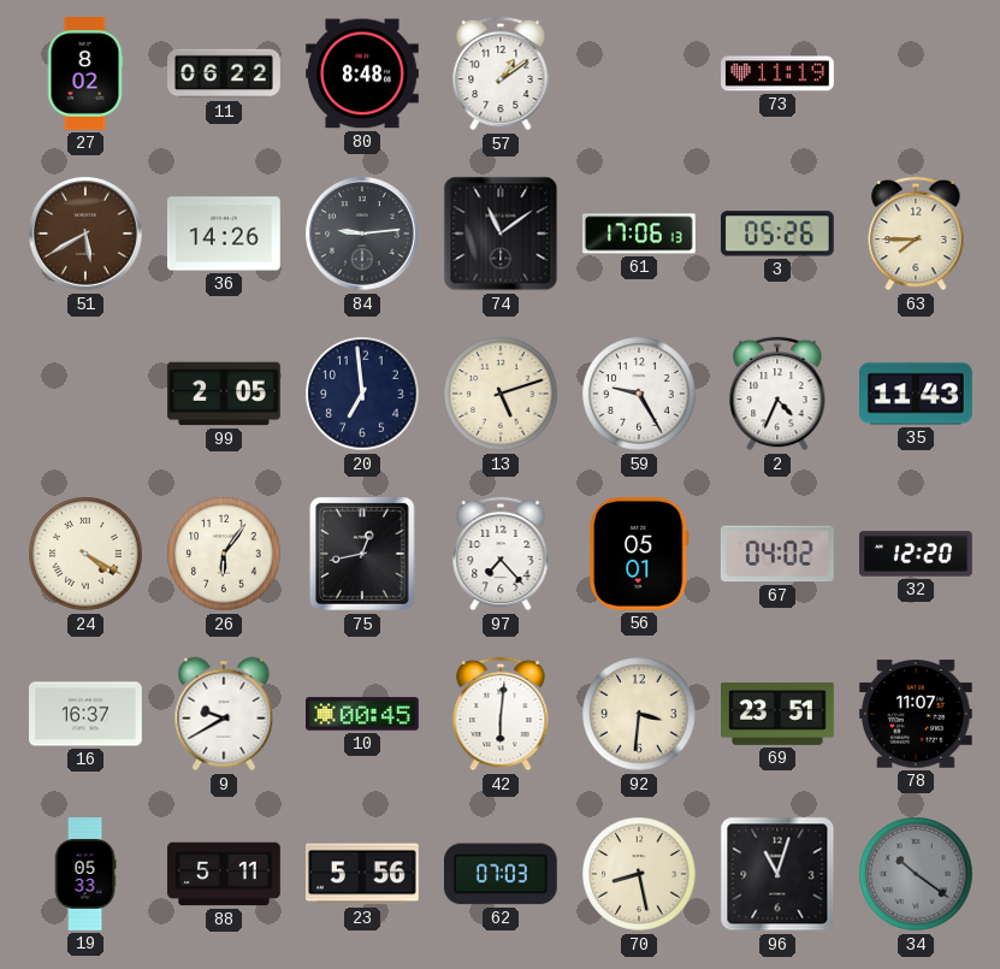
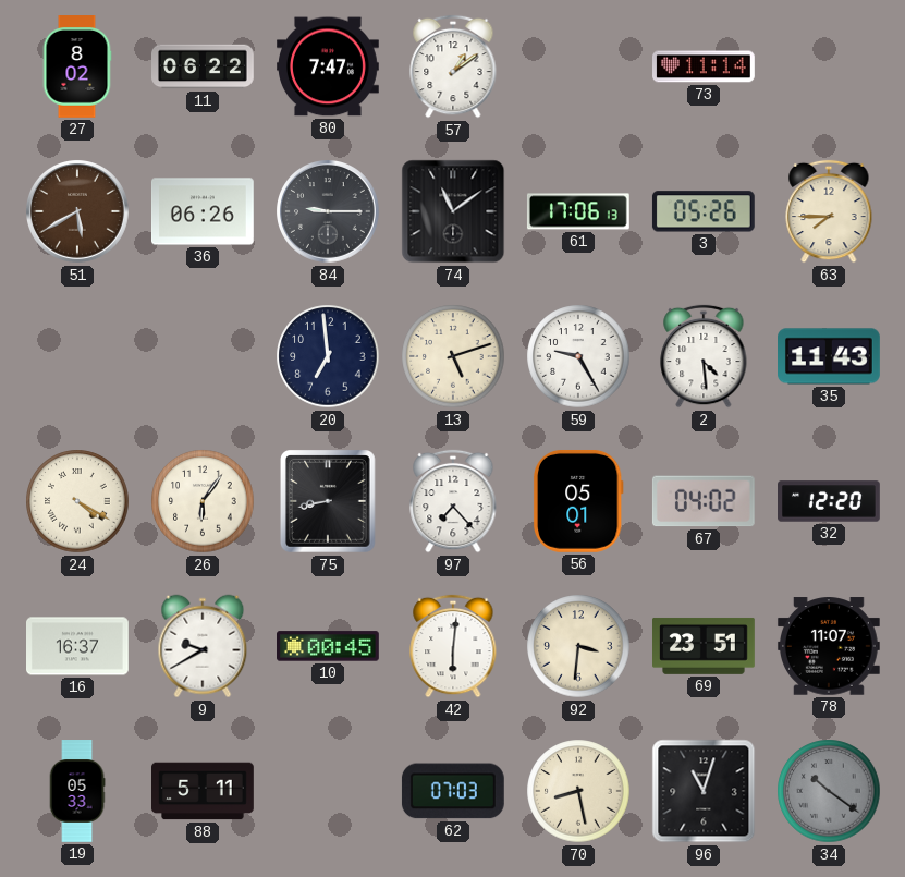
80: 8:48 -> 7:47
73: 11:19 -> 11:14
36: 14:26 -> 06:26
84: 9:14 -> 9:15
99: 2:05 -> none
2: 4:34 -> 4:29
75: 12:43 -> 8:43
23: 5:56 -> none
